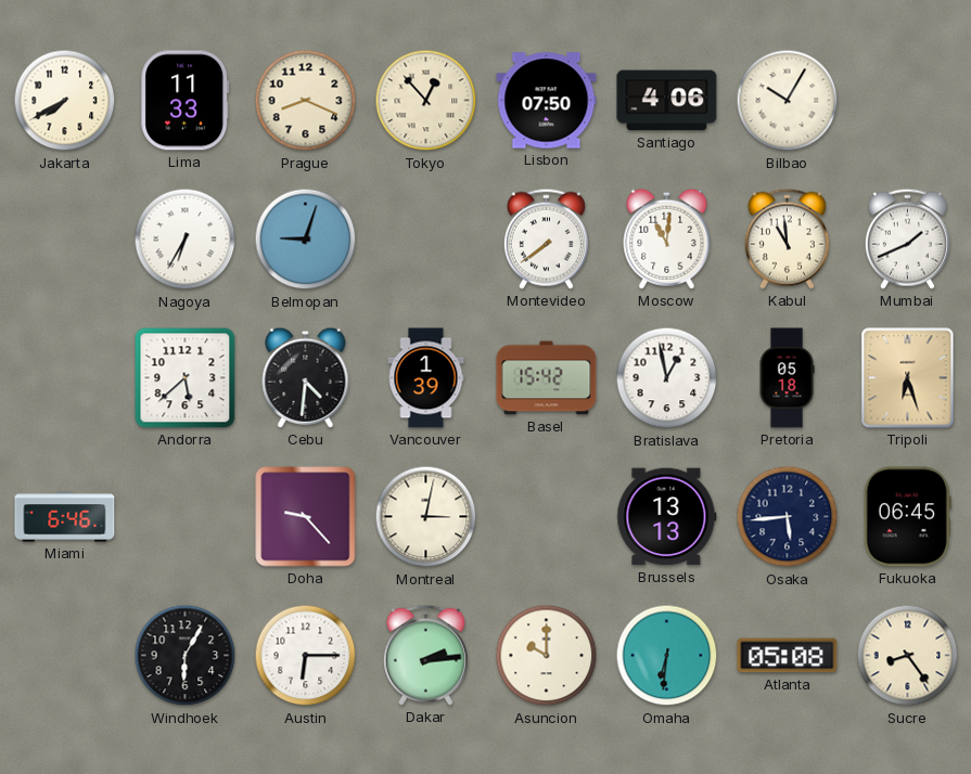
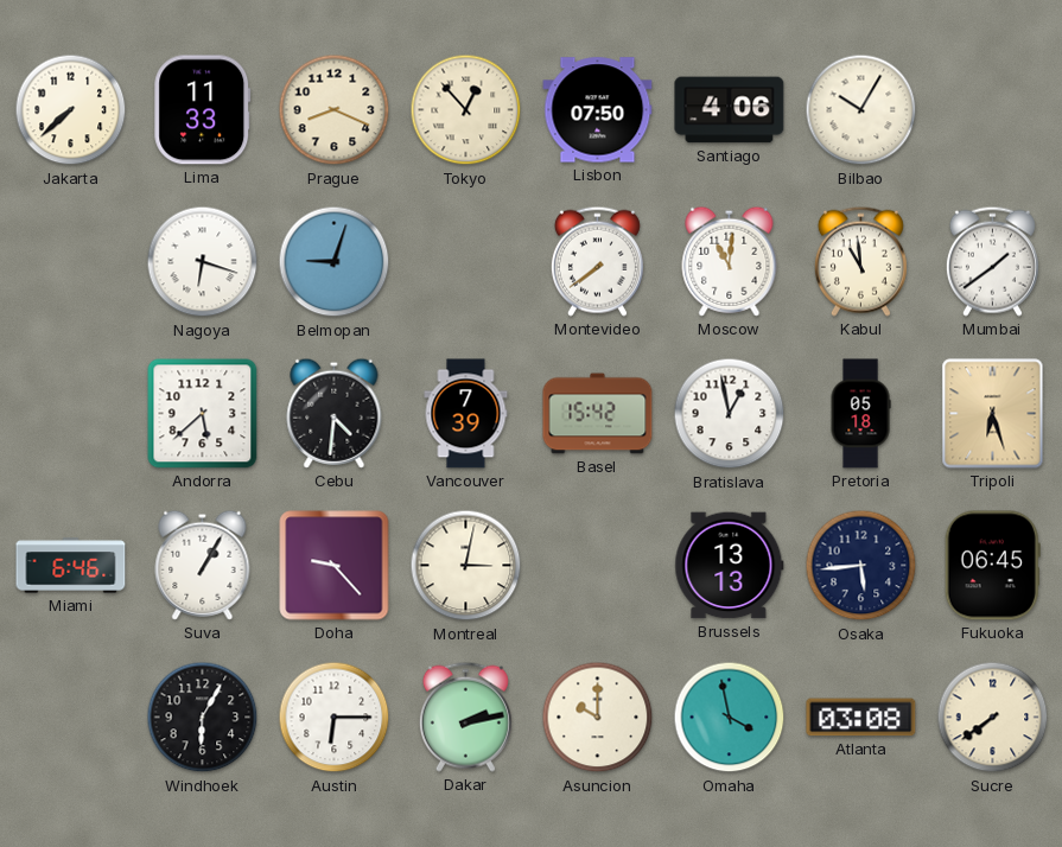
Jakarta: 7:40 -> 7:38
Nagoya: 6:35 -> 6:18
Mumbai: 1:41 -> 1:39
Vancouver: 1:39 -> 7:39
Suva: none -> 1:05
Dakar: 2:14 -> 2:13
Omaha: 6:31 -> 3:58
Atlanta: 05:08 -> 03:08
Sucre: 8:24 -> 7:39
